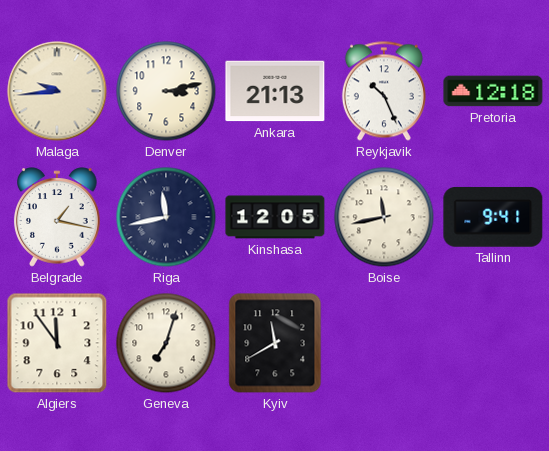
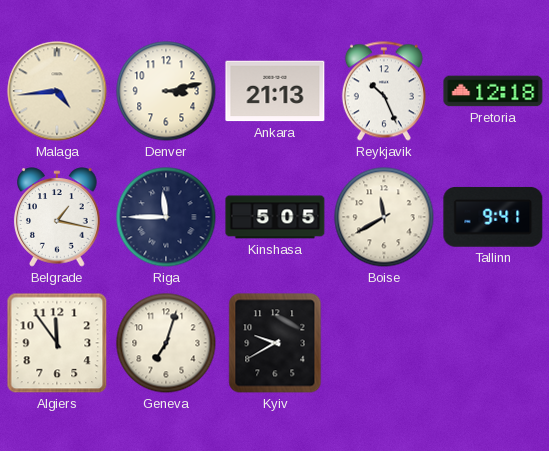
Malaga: 9:44 -> 4:44
Riga: 11:43 -> 11:45
Kinshasa: 12:05 -> 5:05
Boise: 11:43 -> 11:40
Kyiv: 11:40 -> 9:40
